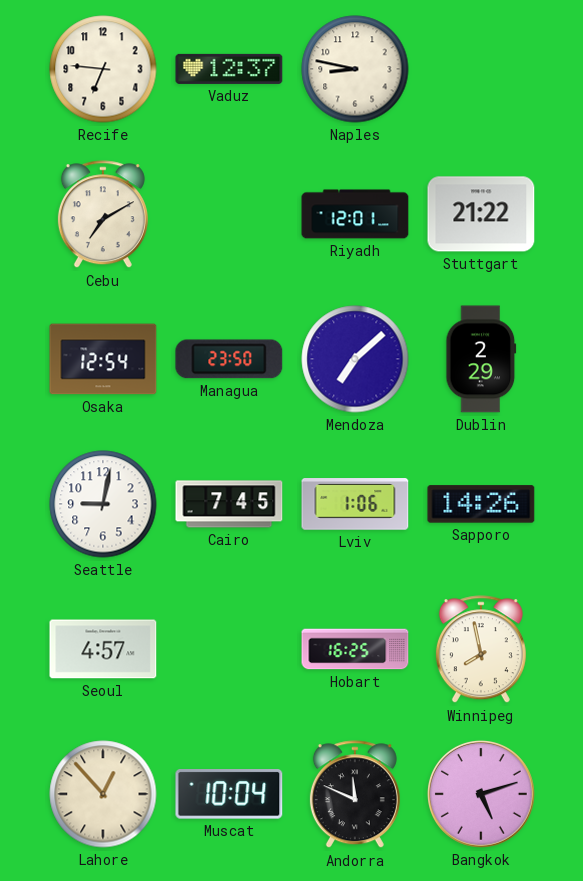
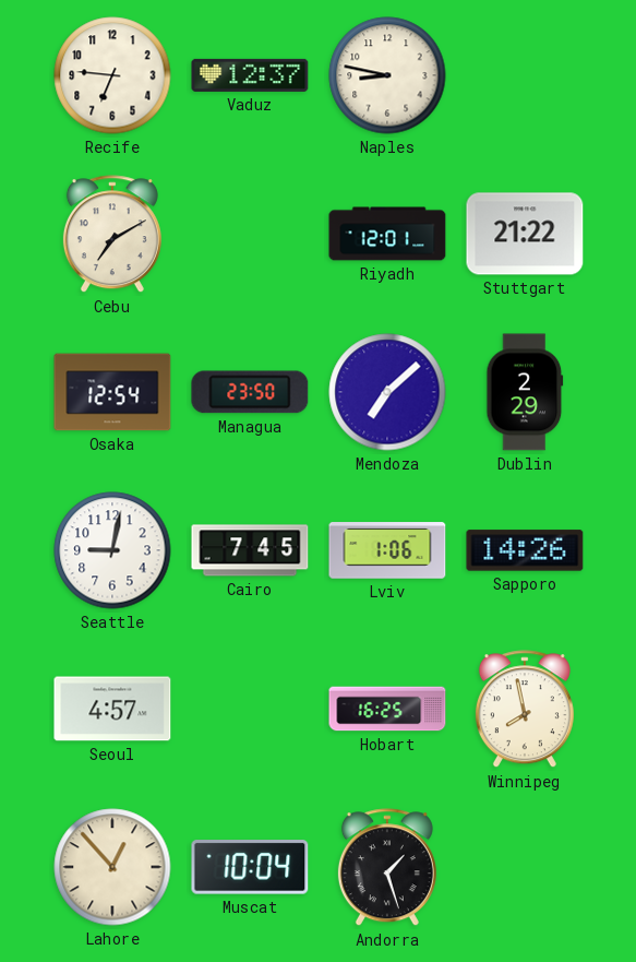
Andorra: 11:49 -> 1:27
Bangkok: 5:12 -> none
